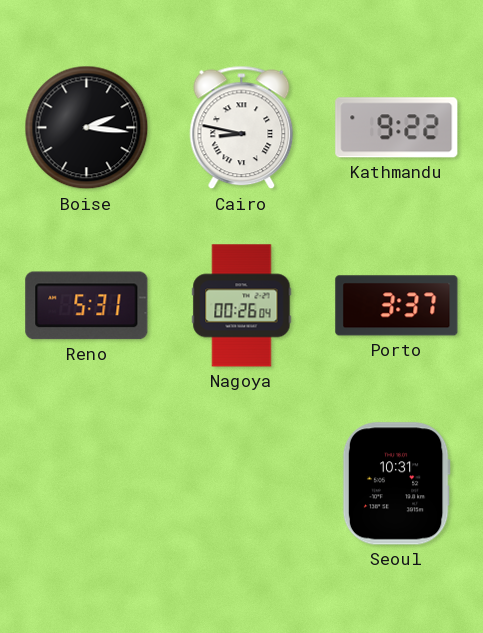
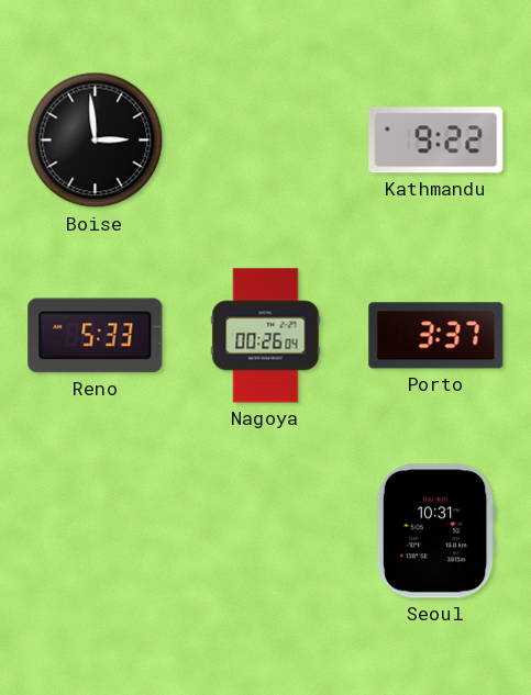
Boise: 2:16 -> 2:59
Cairo: 8:47 -> none
Reno: 5:31 -> 5:33
